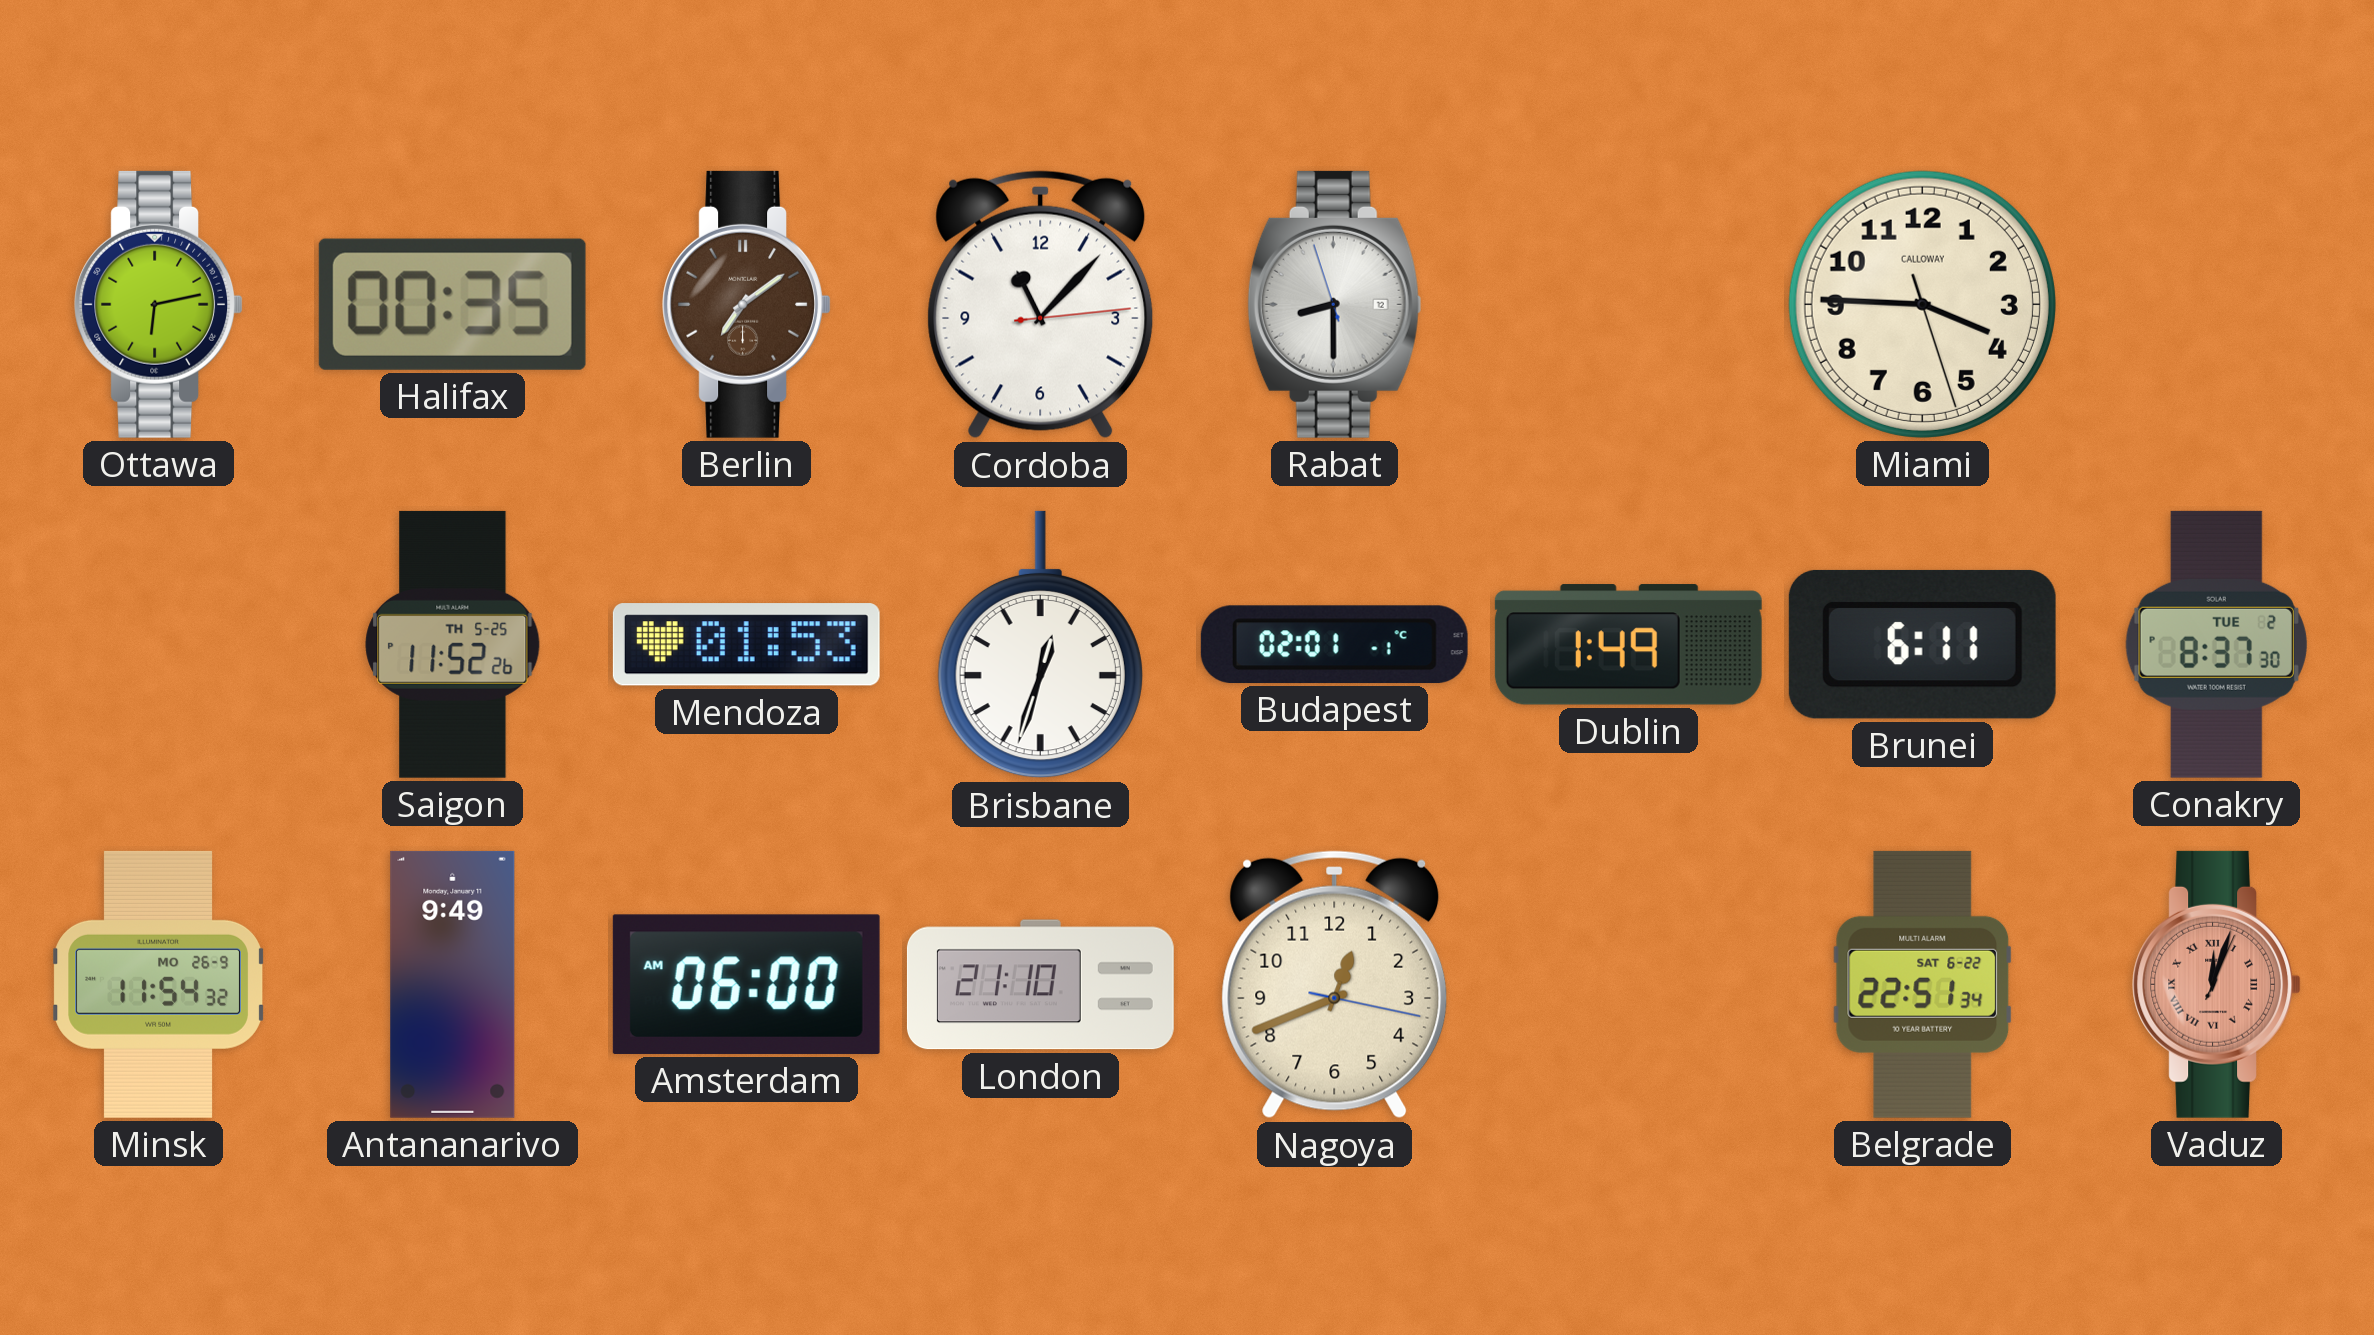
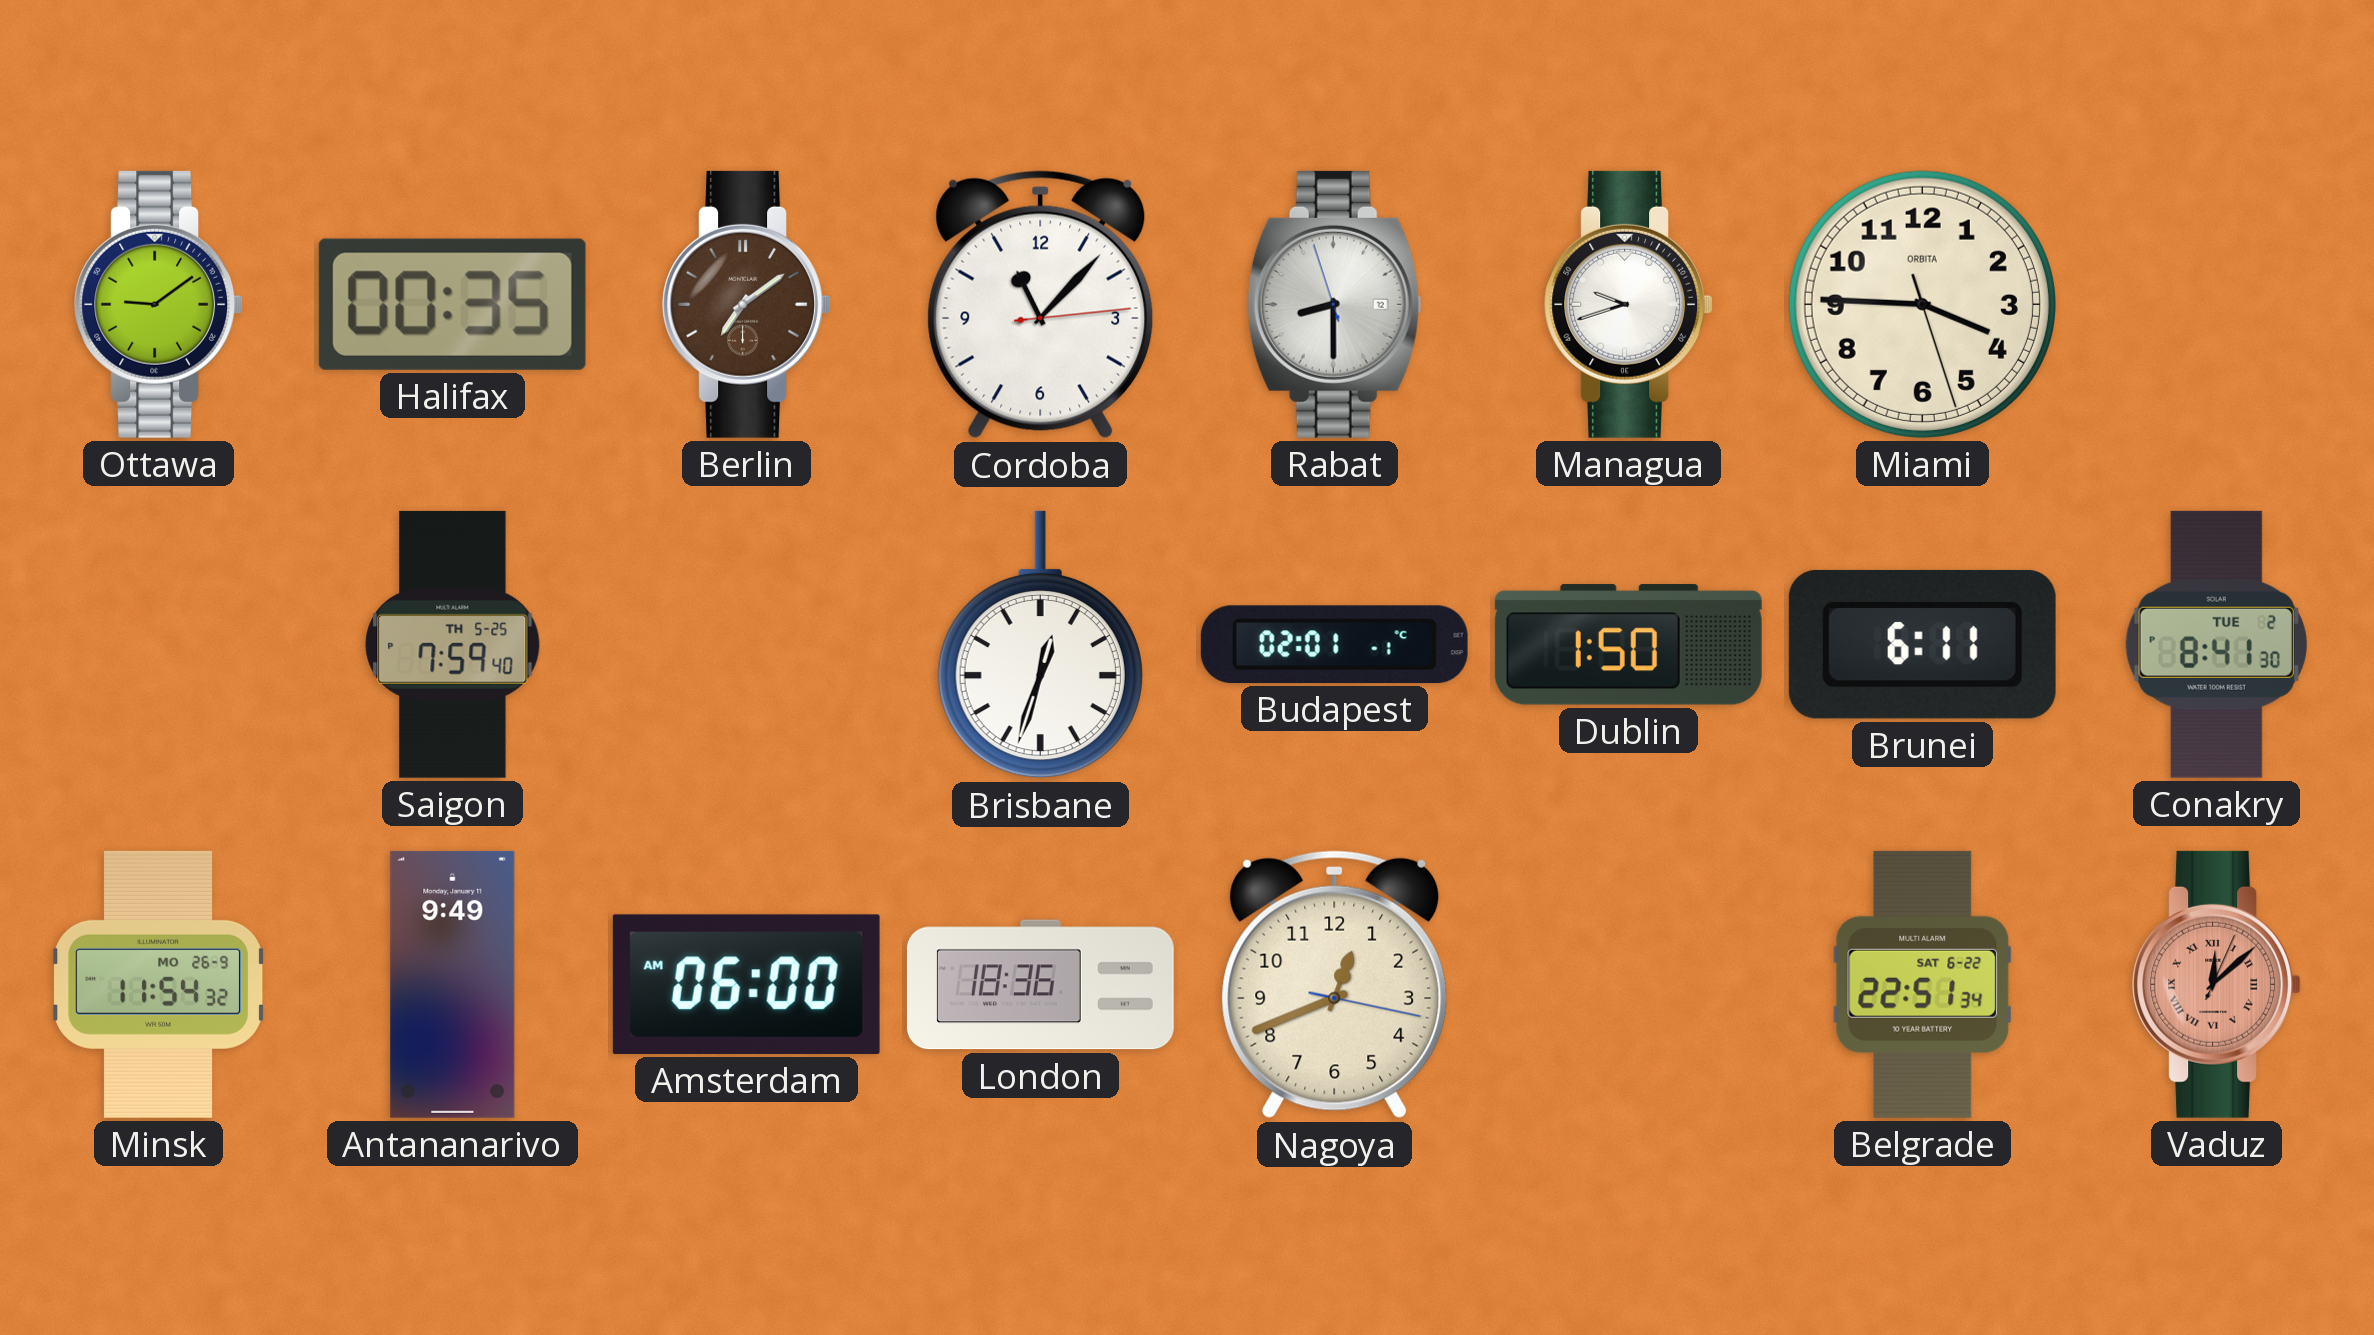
Ottawa: 6:13 -> 9:09
Managua: none -> 9:42
Miami brand: CALLOWAY -> ORBITA
Saigon: 11:52 -> 7:59
Mendoza: 01:53 -> none
Dublin: 1:49 -> 1:50
Conakry: 8:37 -> 8:41
London: 21:10 -> 18:36
Vaduz: 12:03 -> 12:08
